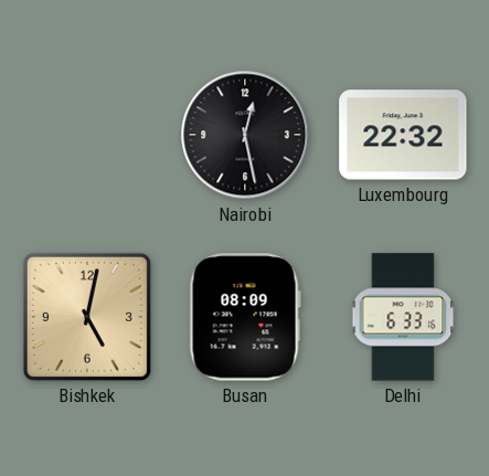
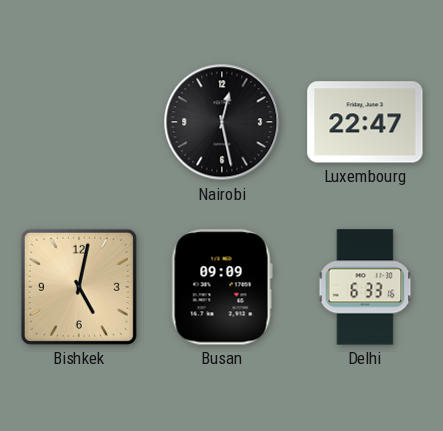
Luxembourg: 22:32 -> 22:47
Busan: 08:09 -> 09:09
